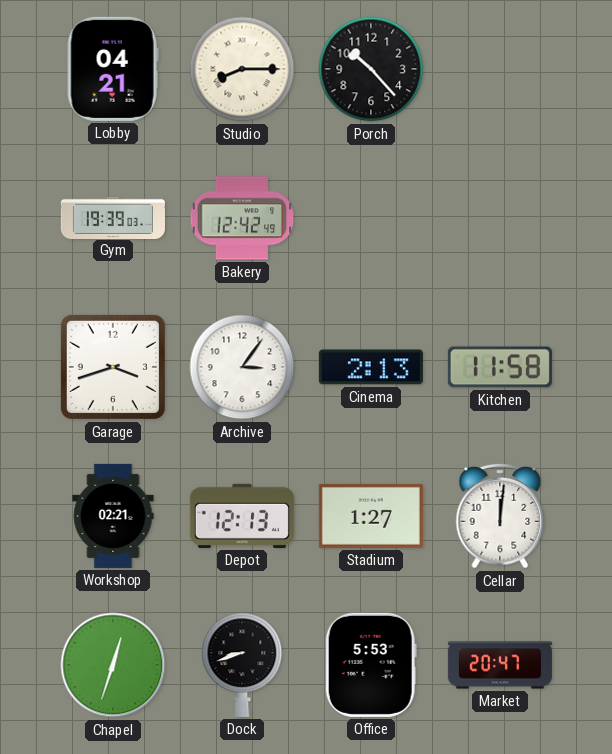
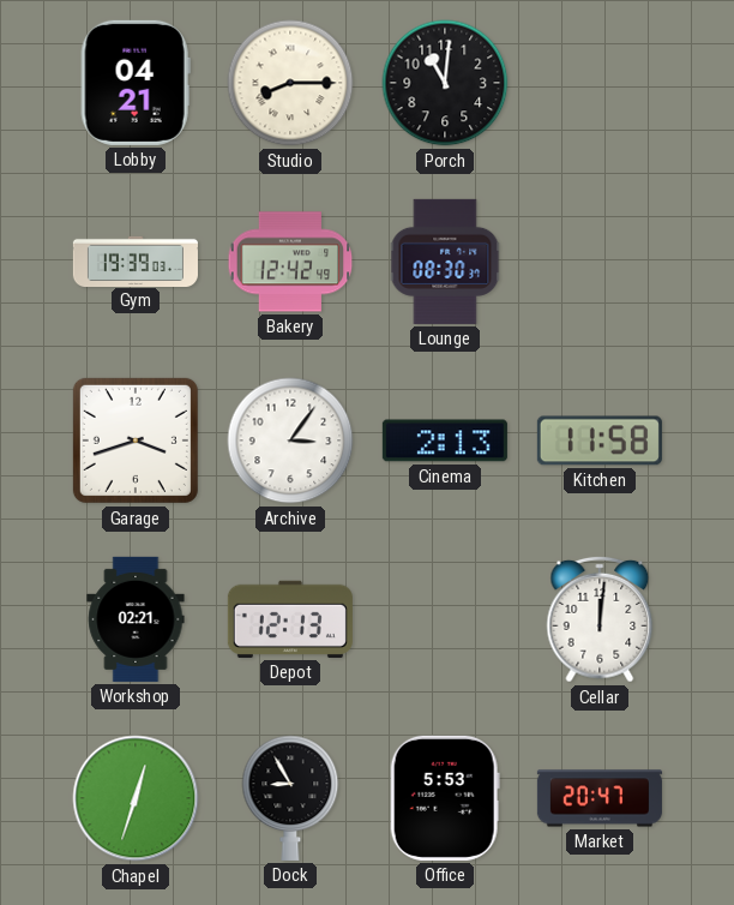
Porch: 10:23 -> 11:01
Lounge: none -> 08:30
Stadium: 1:27 -> none
Dock: 8:42 -> 8:55
